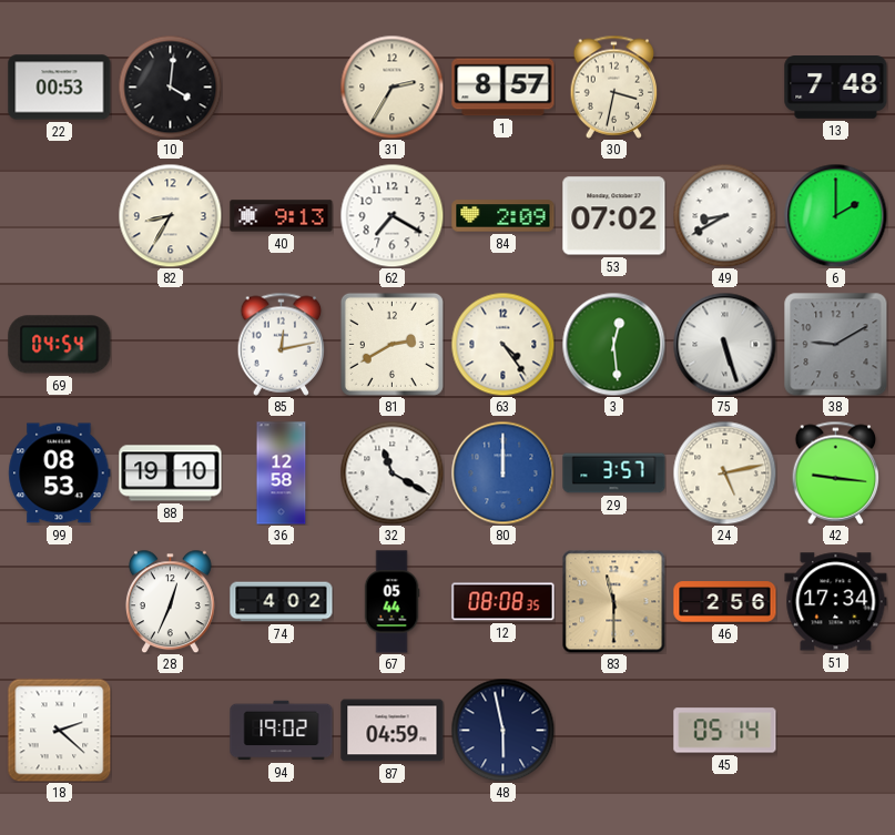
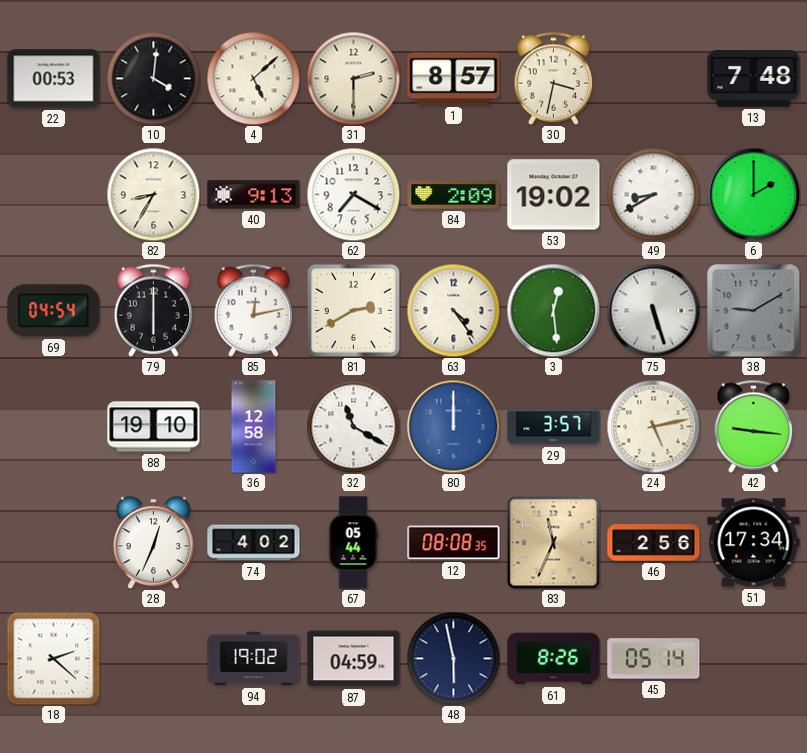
4: none -> 5:08
31: 2:35 -> 2:30
53: 07:02 -> 19:02
79: none -> 6:00
99: 08:53 -> none
83: 11:30 -> 11:34
61: none -> 8:26
